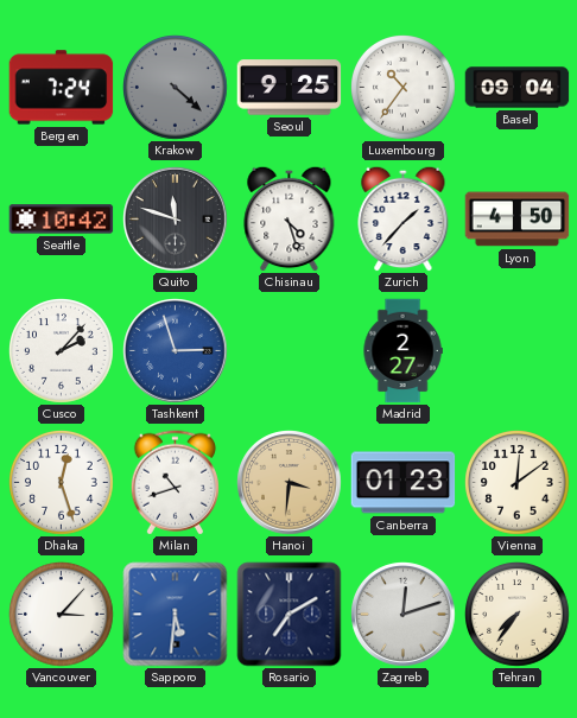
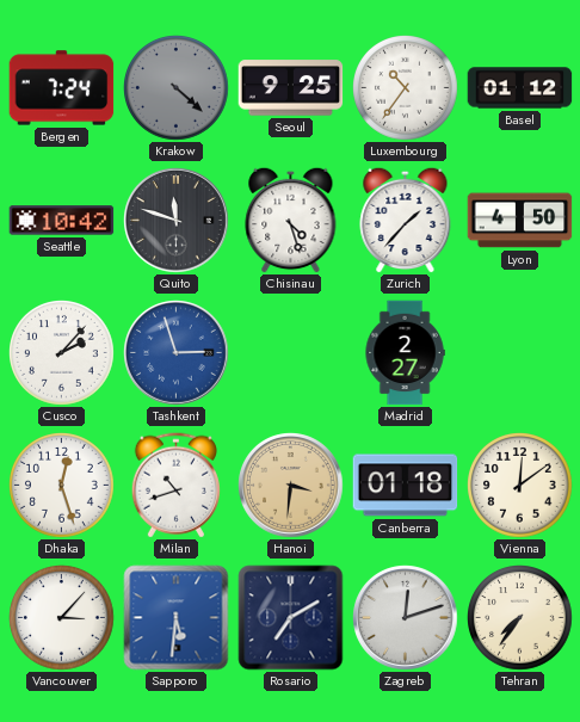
Basel: 09:04 -> 01:12
Canberra: 01:23 -> 01:18
